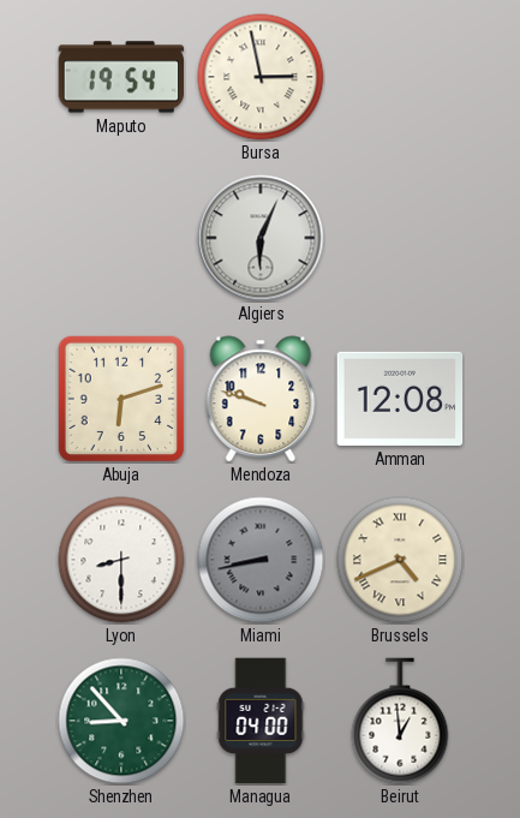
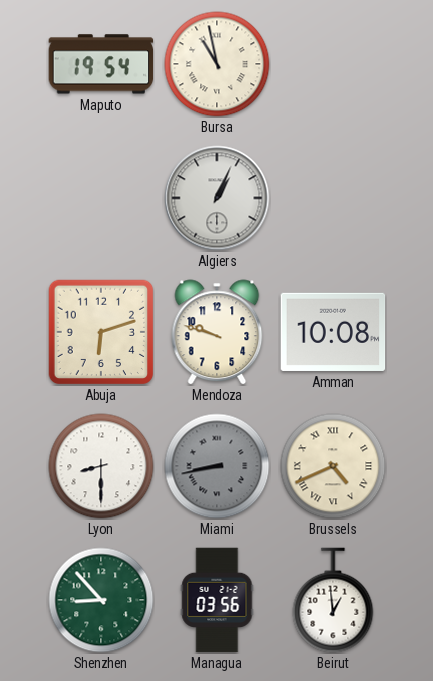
Bursa: 2:58 -> 10:58
Algiers: 6:04 -> 1:04
Amman: 12:08 -> 10:08
Managua: 04:00 -> 03:56
